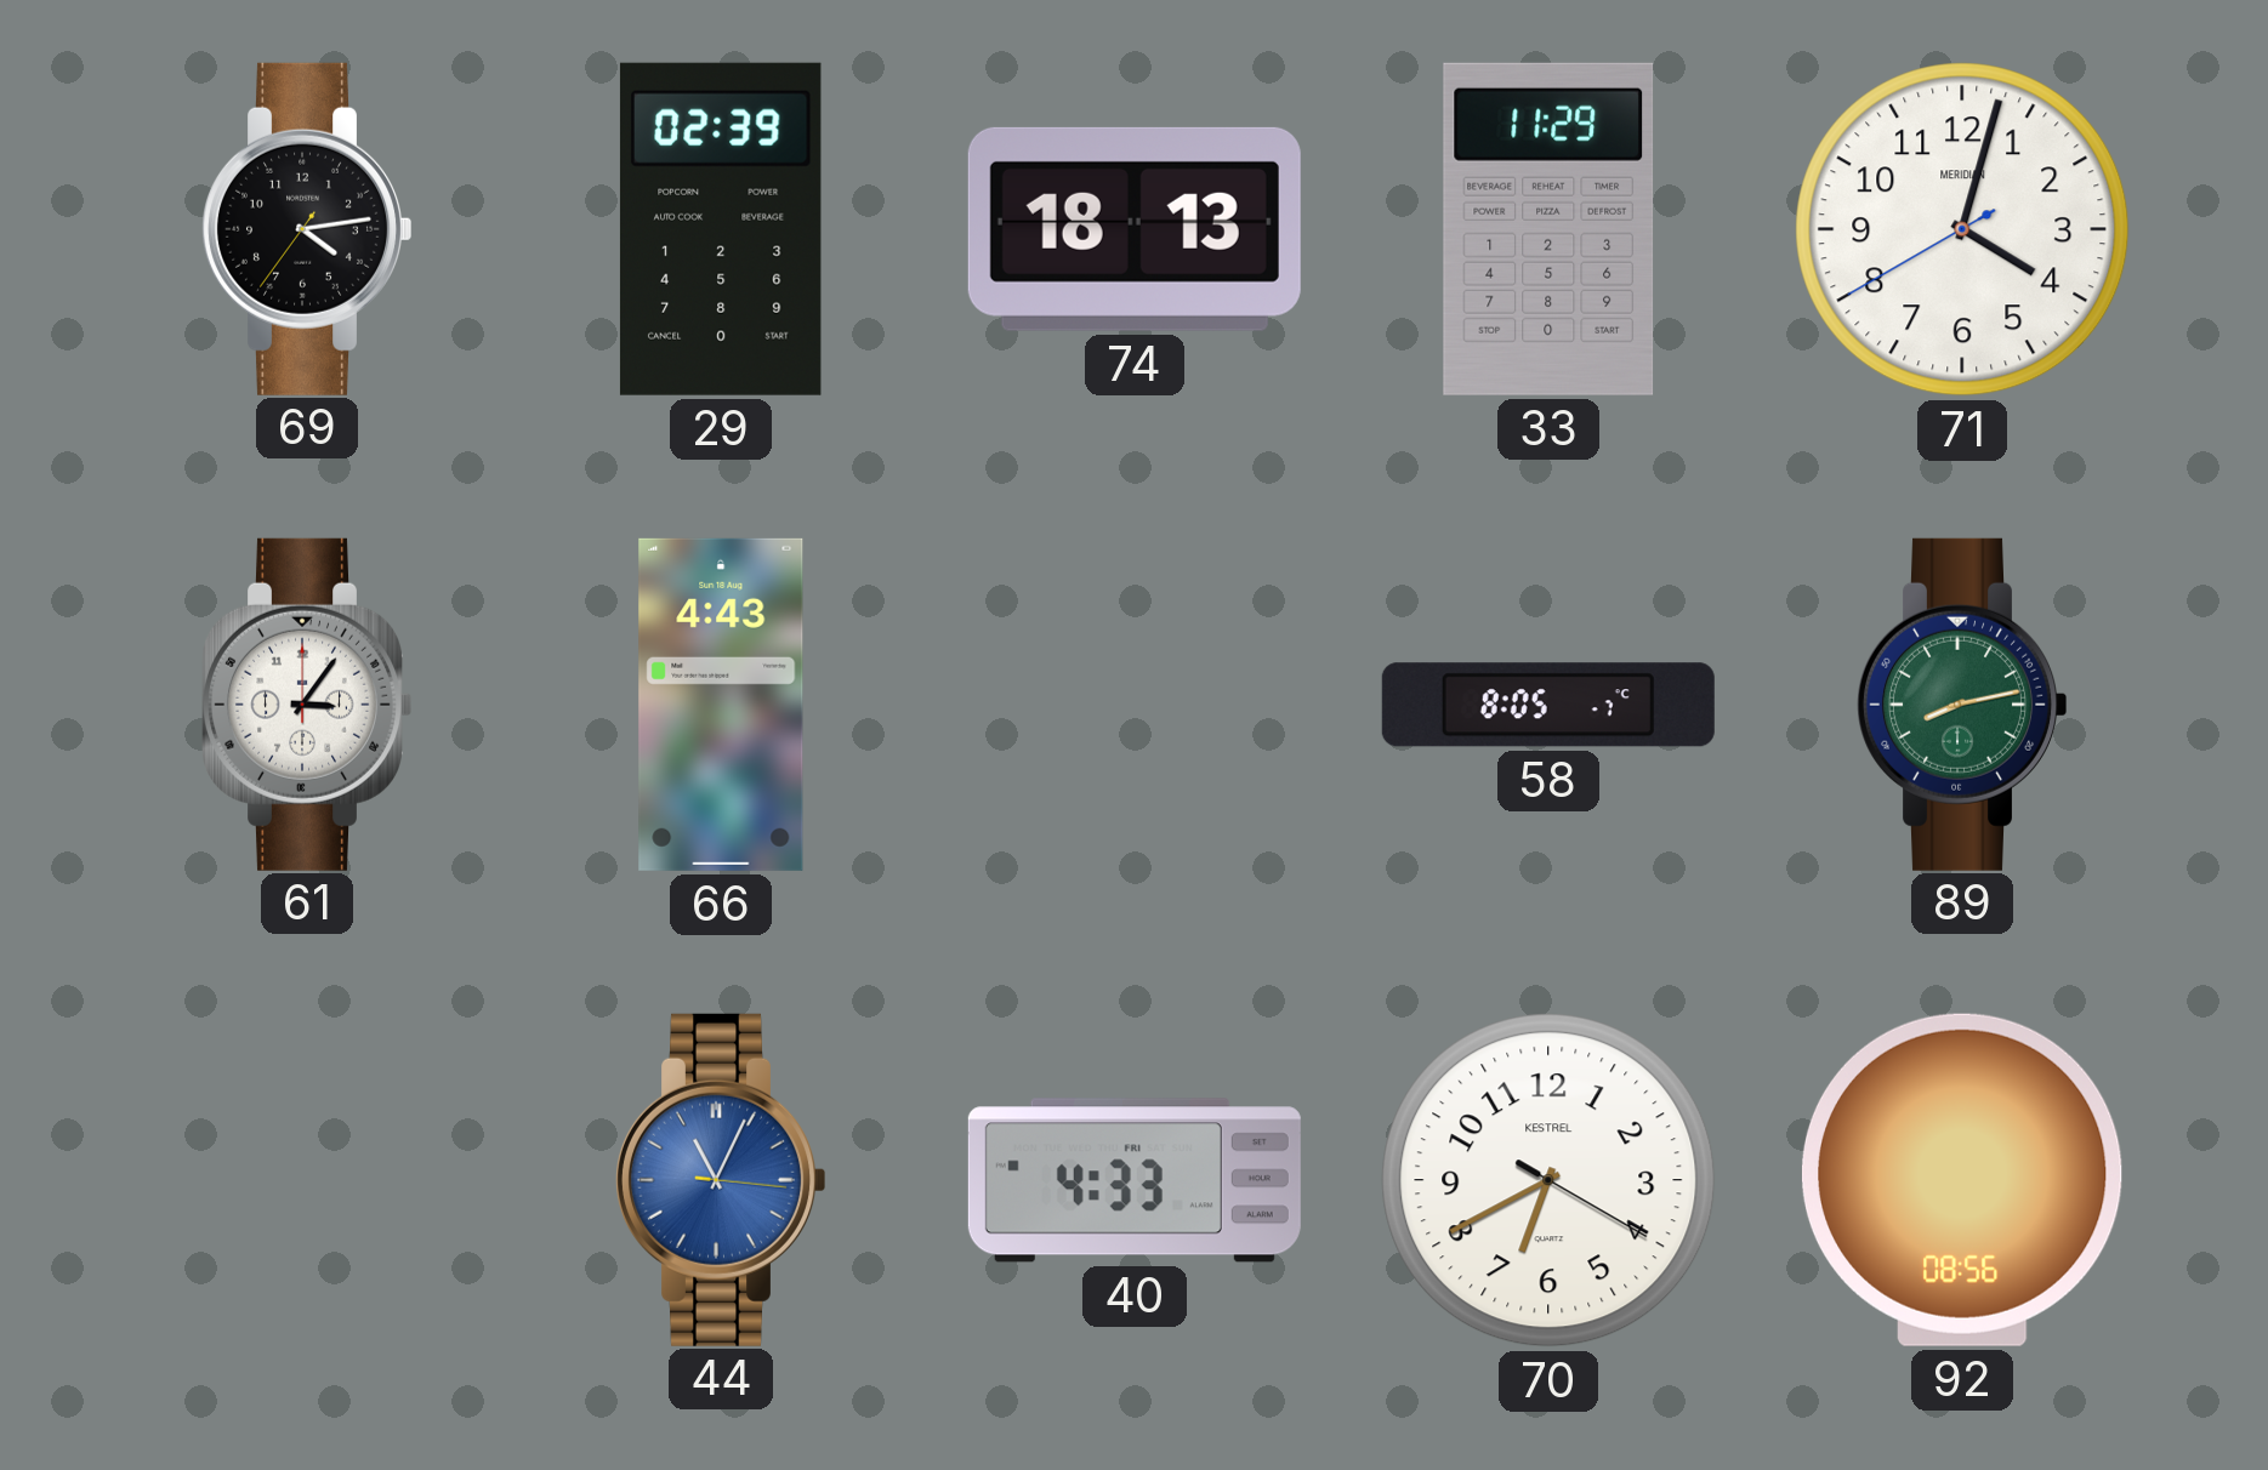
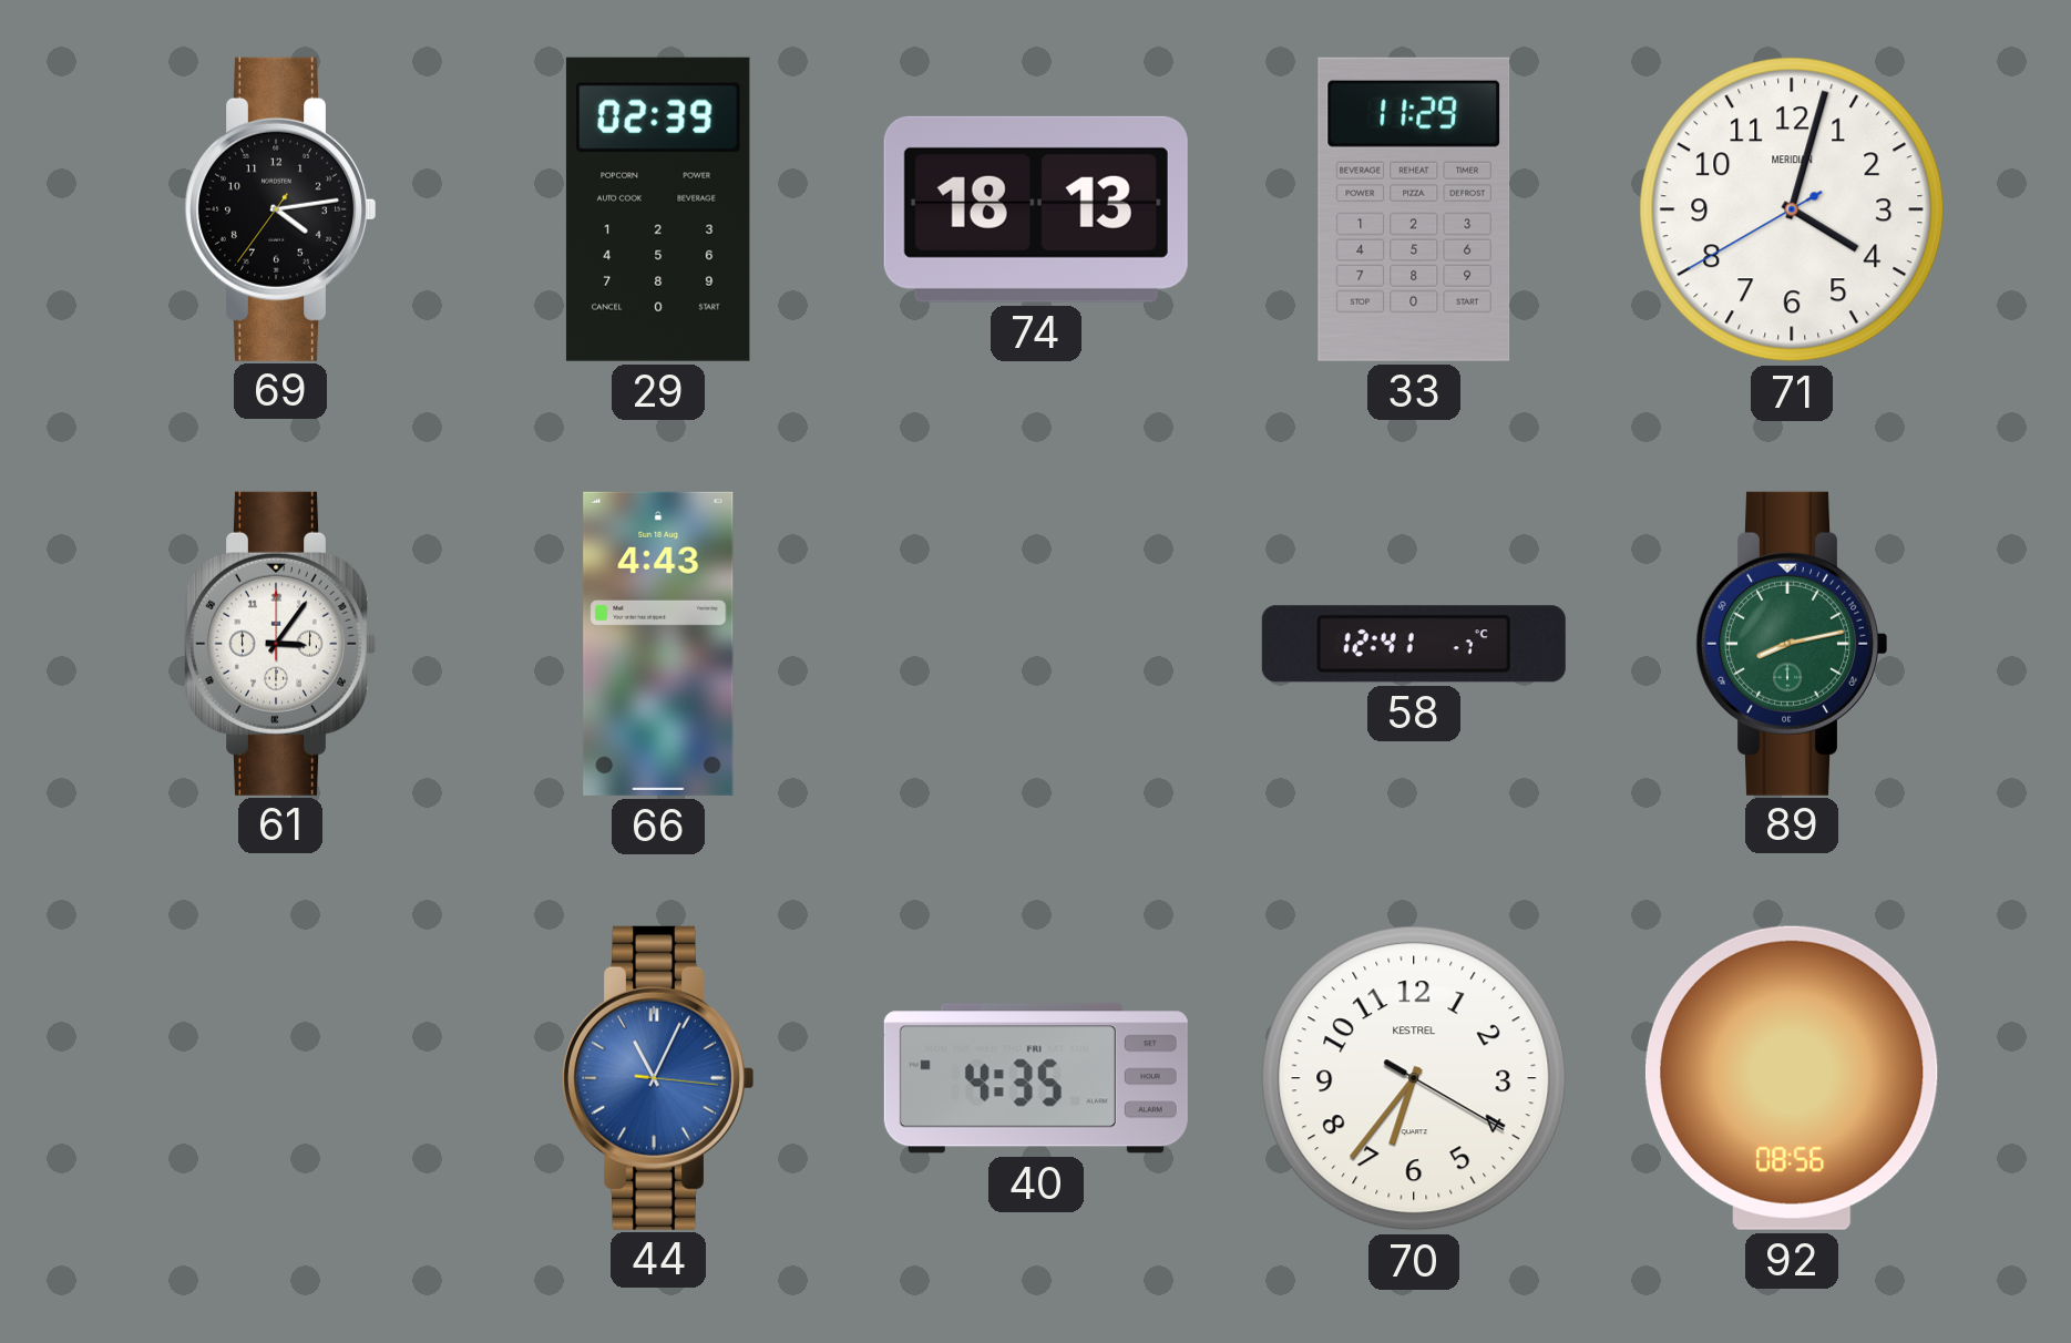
58: 8:05 -> 12:41
40: 4:33 -> 4:35
70: 6:40 -> 6:36
